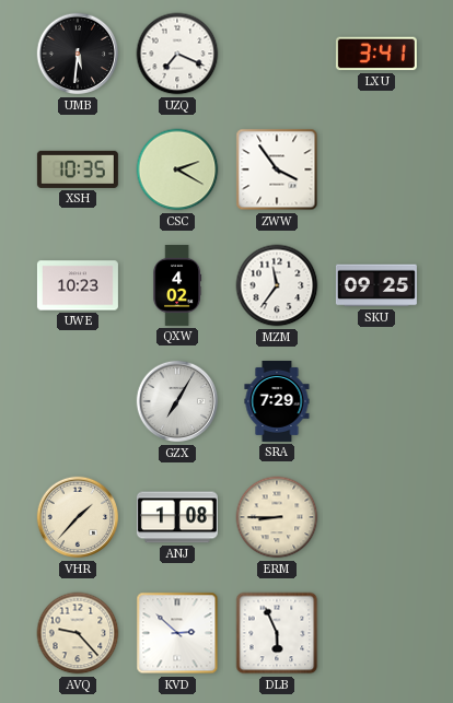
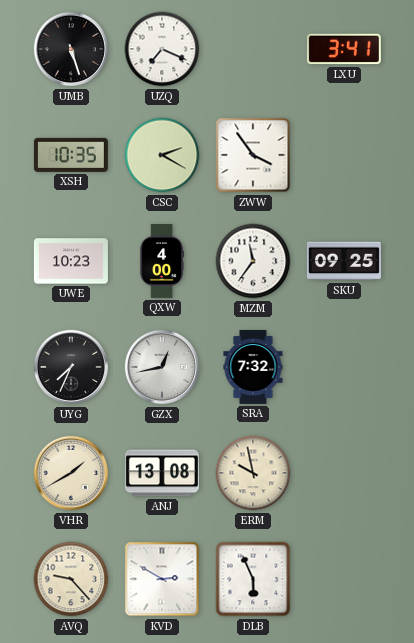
UMB: 5:31 -> 5:27
QXW: 4:02 -> 4:00
UYG: none -> 7:34
GZX: 7:05 -> 12:43
SRA: 7:29 -> 7:32
VHR: 1:37 -> 1:40
ANJ: 1:08 -> 13:08
ERM: 8:45 -> 9:58
KVD: 2:52 -> 2:50
